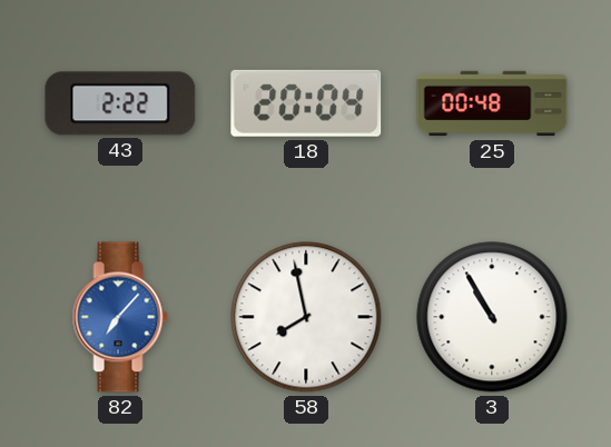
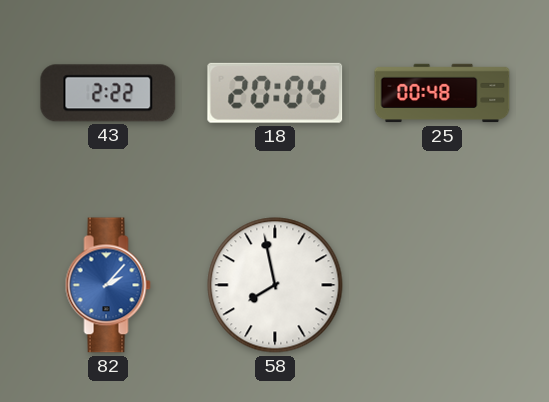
82: 7:07 -> 2:07
3: 10:55 -> none
